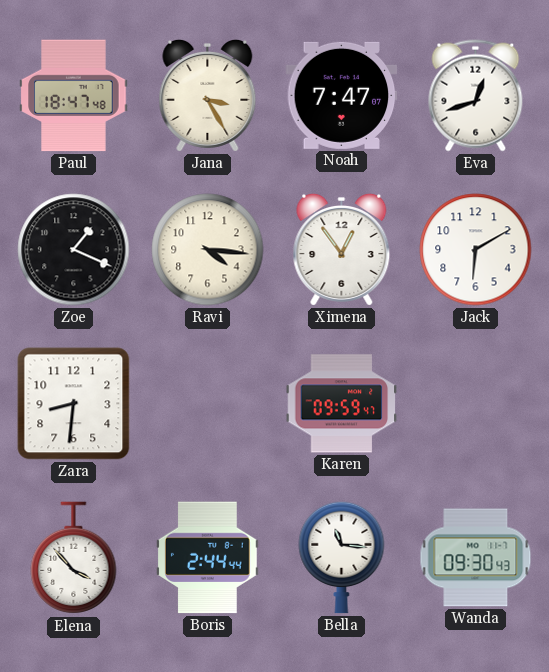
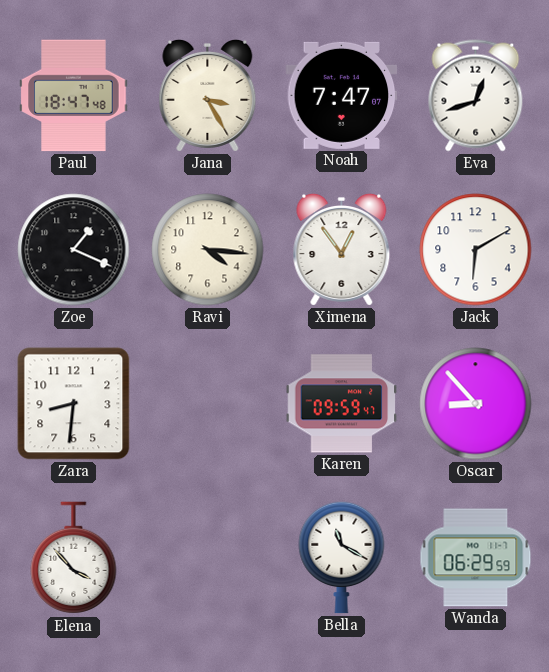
Oscar: none -> 8:53
Boris: 2:44 -> none
Bella: 11:16 -> 11:20
Wanda: 09:30 -> 06:29
